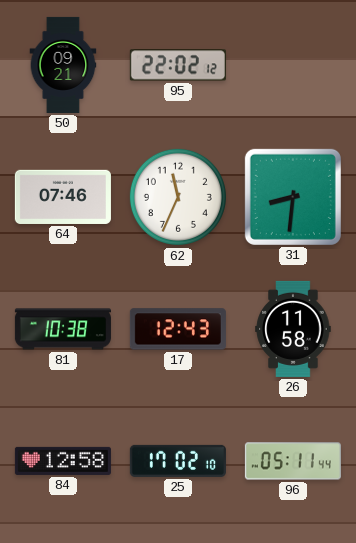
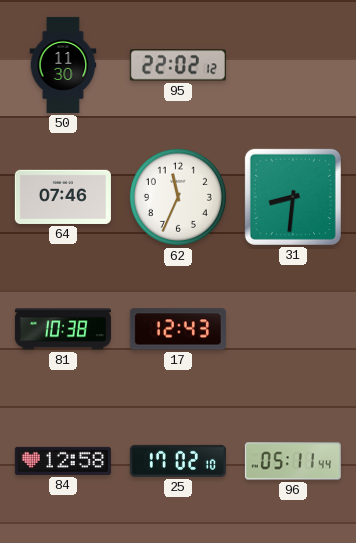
50: 09:21 -> 11:30
26: 11:58 -> none
